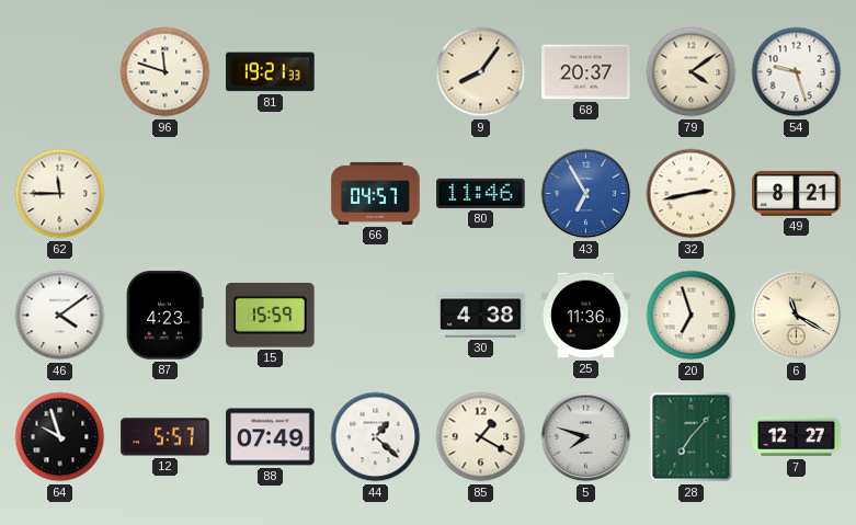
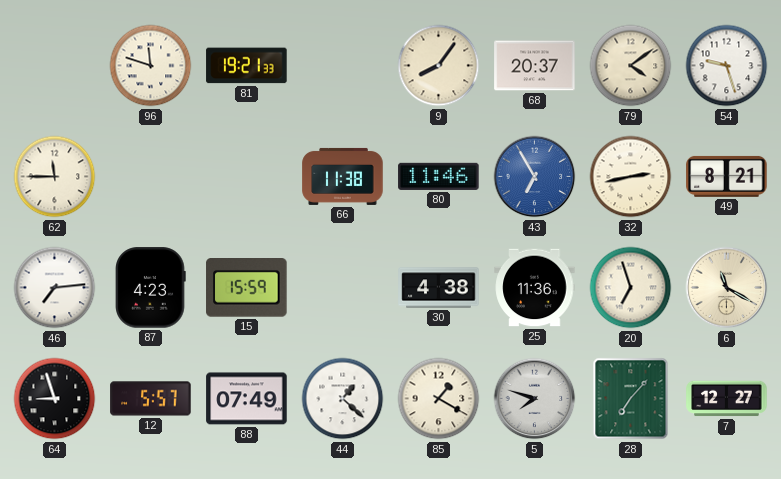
66: 04:57 -> 11:38
46: 4:09 -> 7:14
64: 9:57 -> 8:57
